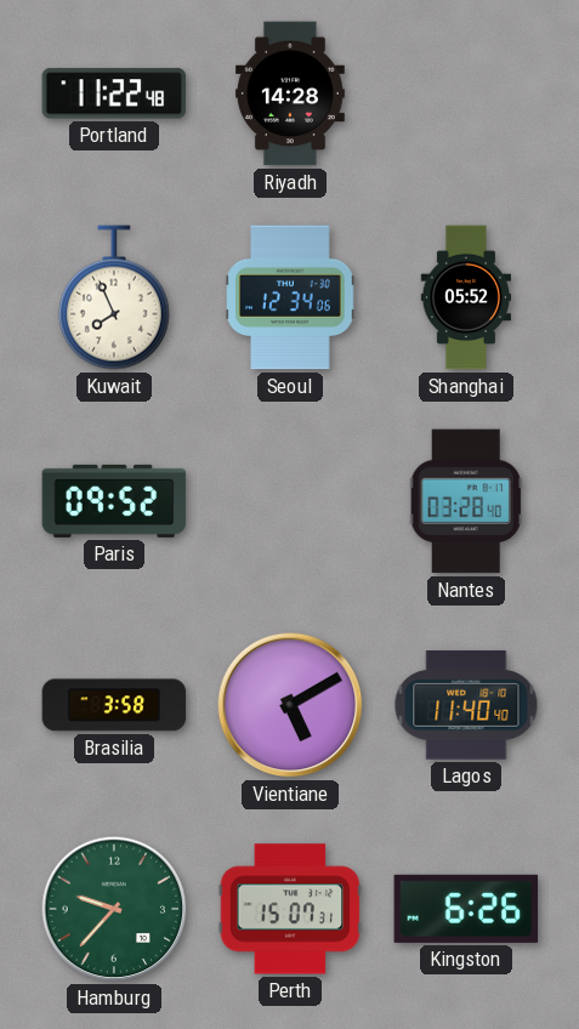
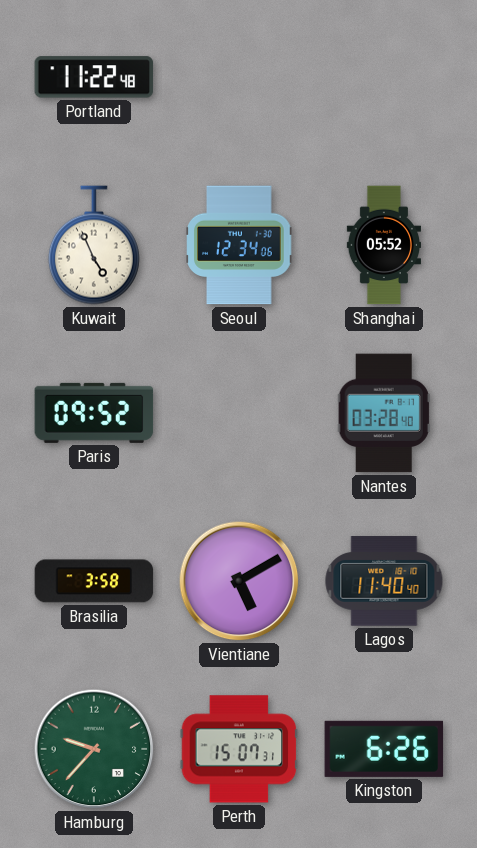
Riyadh: 14:28 -> none
Kuwait: 7:56 -> 4:56
